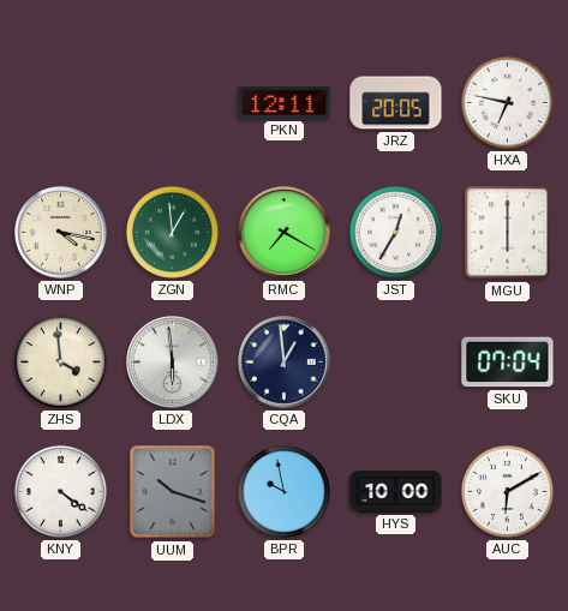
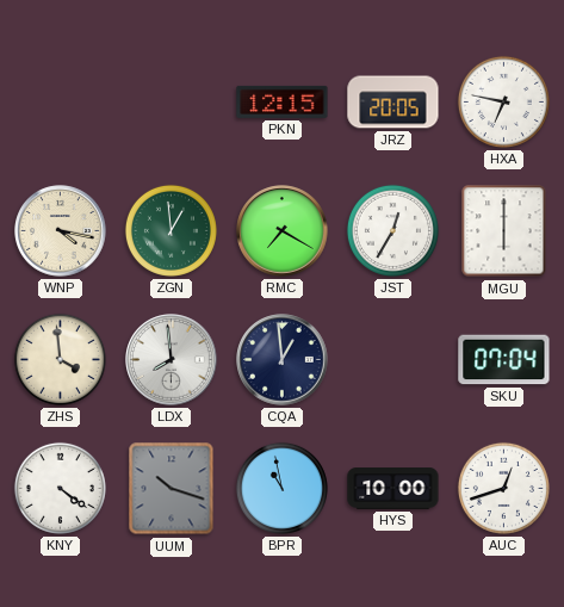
PKN: 12:11 -> 12:15
LDX: 5:59 -> 7:59
BPR: 9:58 -> 10:58
AUC: 6:10 -> 12:42
